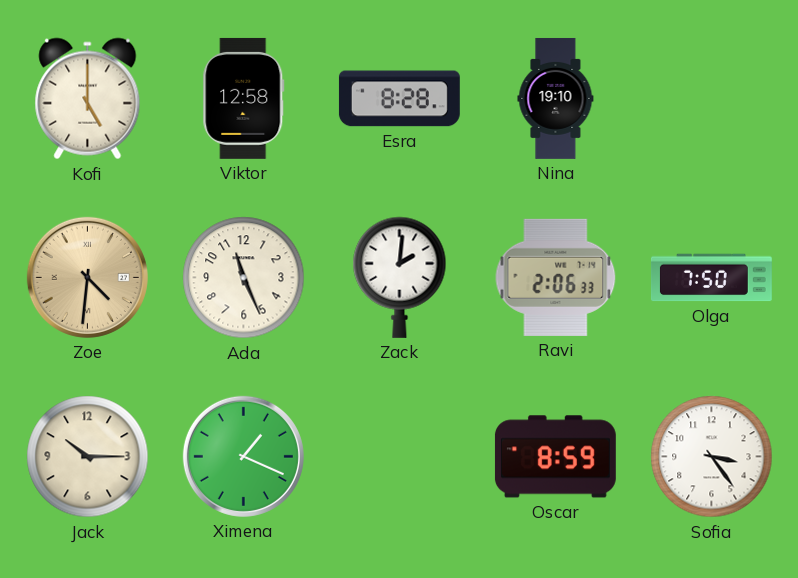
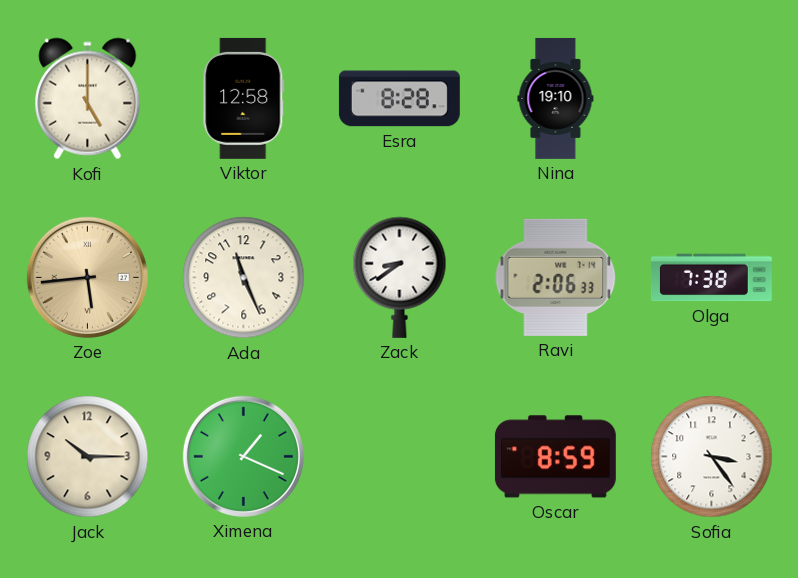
Zoe: 4:31 -> 5:44
Zack: 2:01 -> 8:39
Olga: 7:50 -> 7:38
